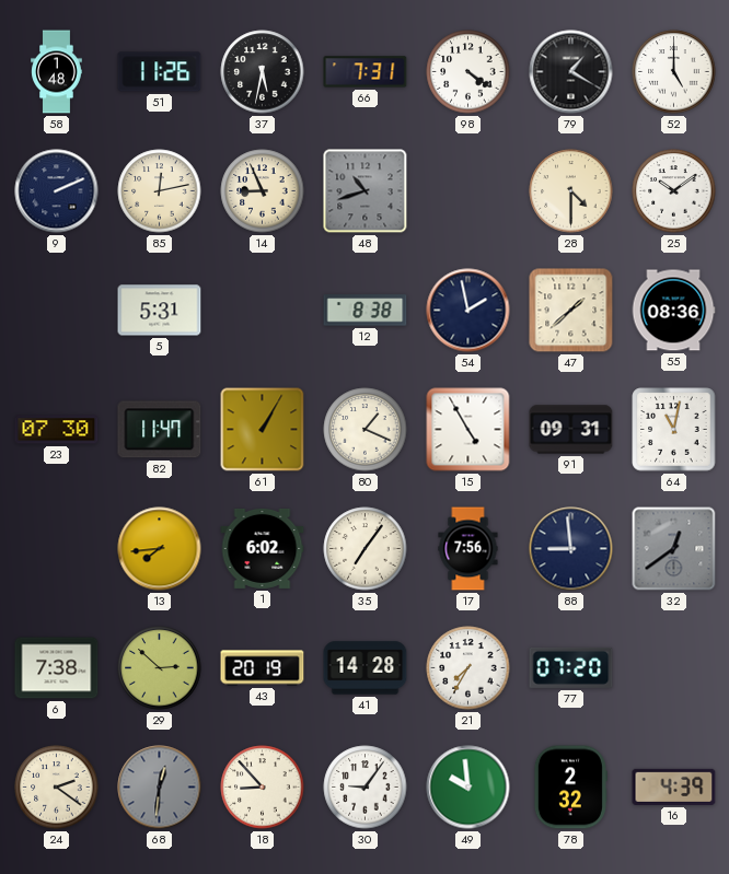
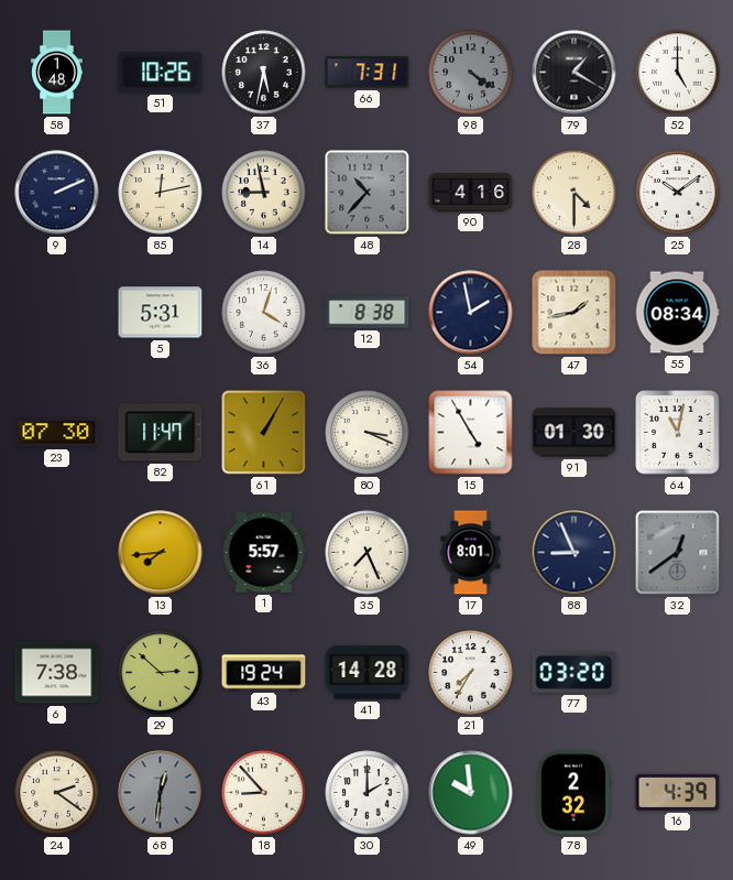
51: 11:26 -> 10:26
98 dial: white -> grey
14: 8:56 -> 8:58
48: 10:42 -> 10:37
90: none -> 4:16
36: none -> 4:03
47: 1:38 -> 1:43
55: 08:36 -> 08:34
80: 1:19 -> 3:19
91: 09:31 -> 01:30
1: 6:02 -> 5:57
35: 7:06 -> 7:26
17: 7:56 -> 8:01
88: 8:59 -> 8:56
43: 20:19 -> 19:24
77: 07:20 -> 03:20
30: 9:06 -> 2:00
